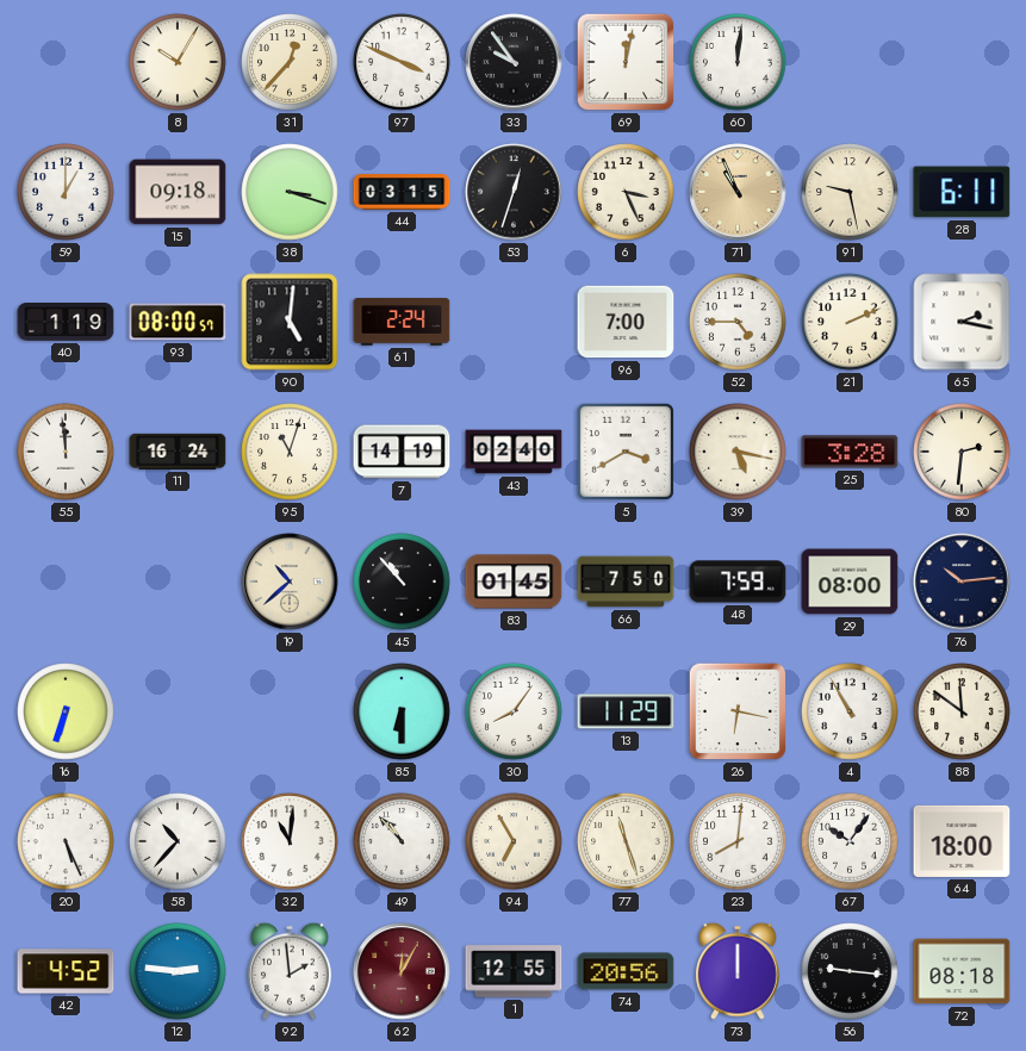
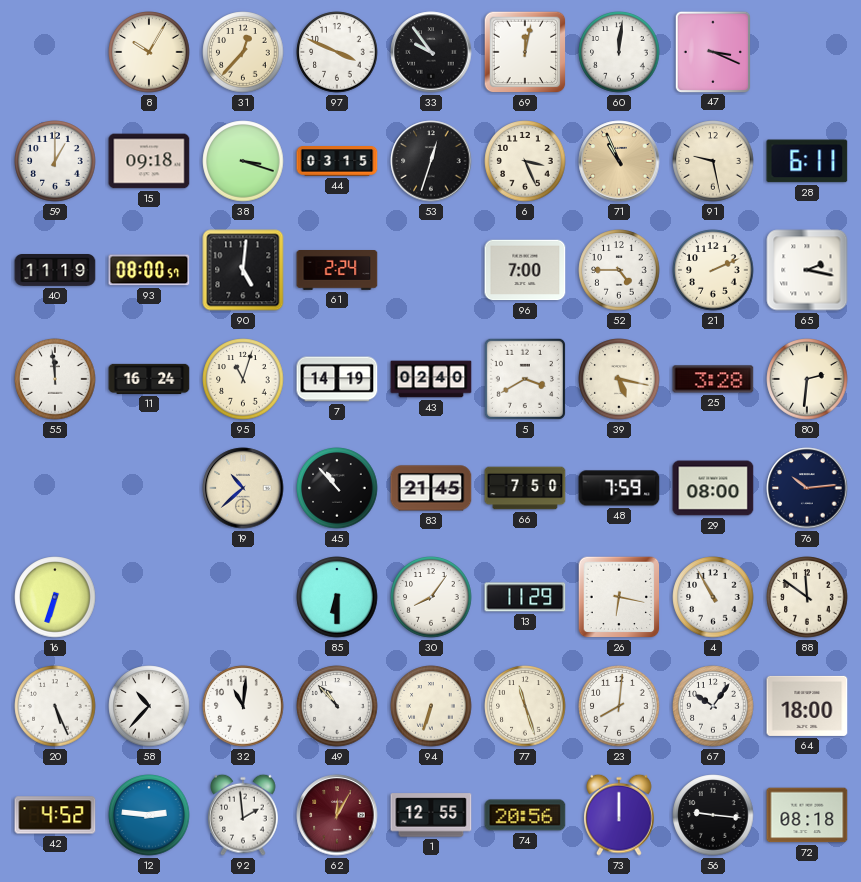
47: none -> 3:19
40: 1:19 -> 11:19
83: 01:45 -> 21:45
94: 6:55 -> 6:33
